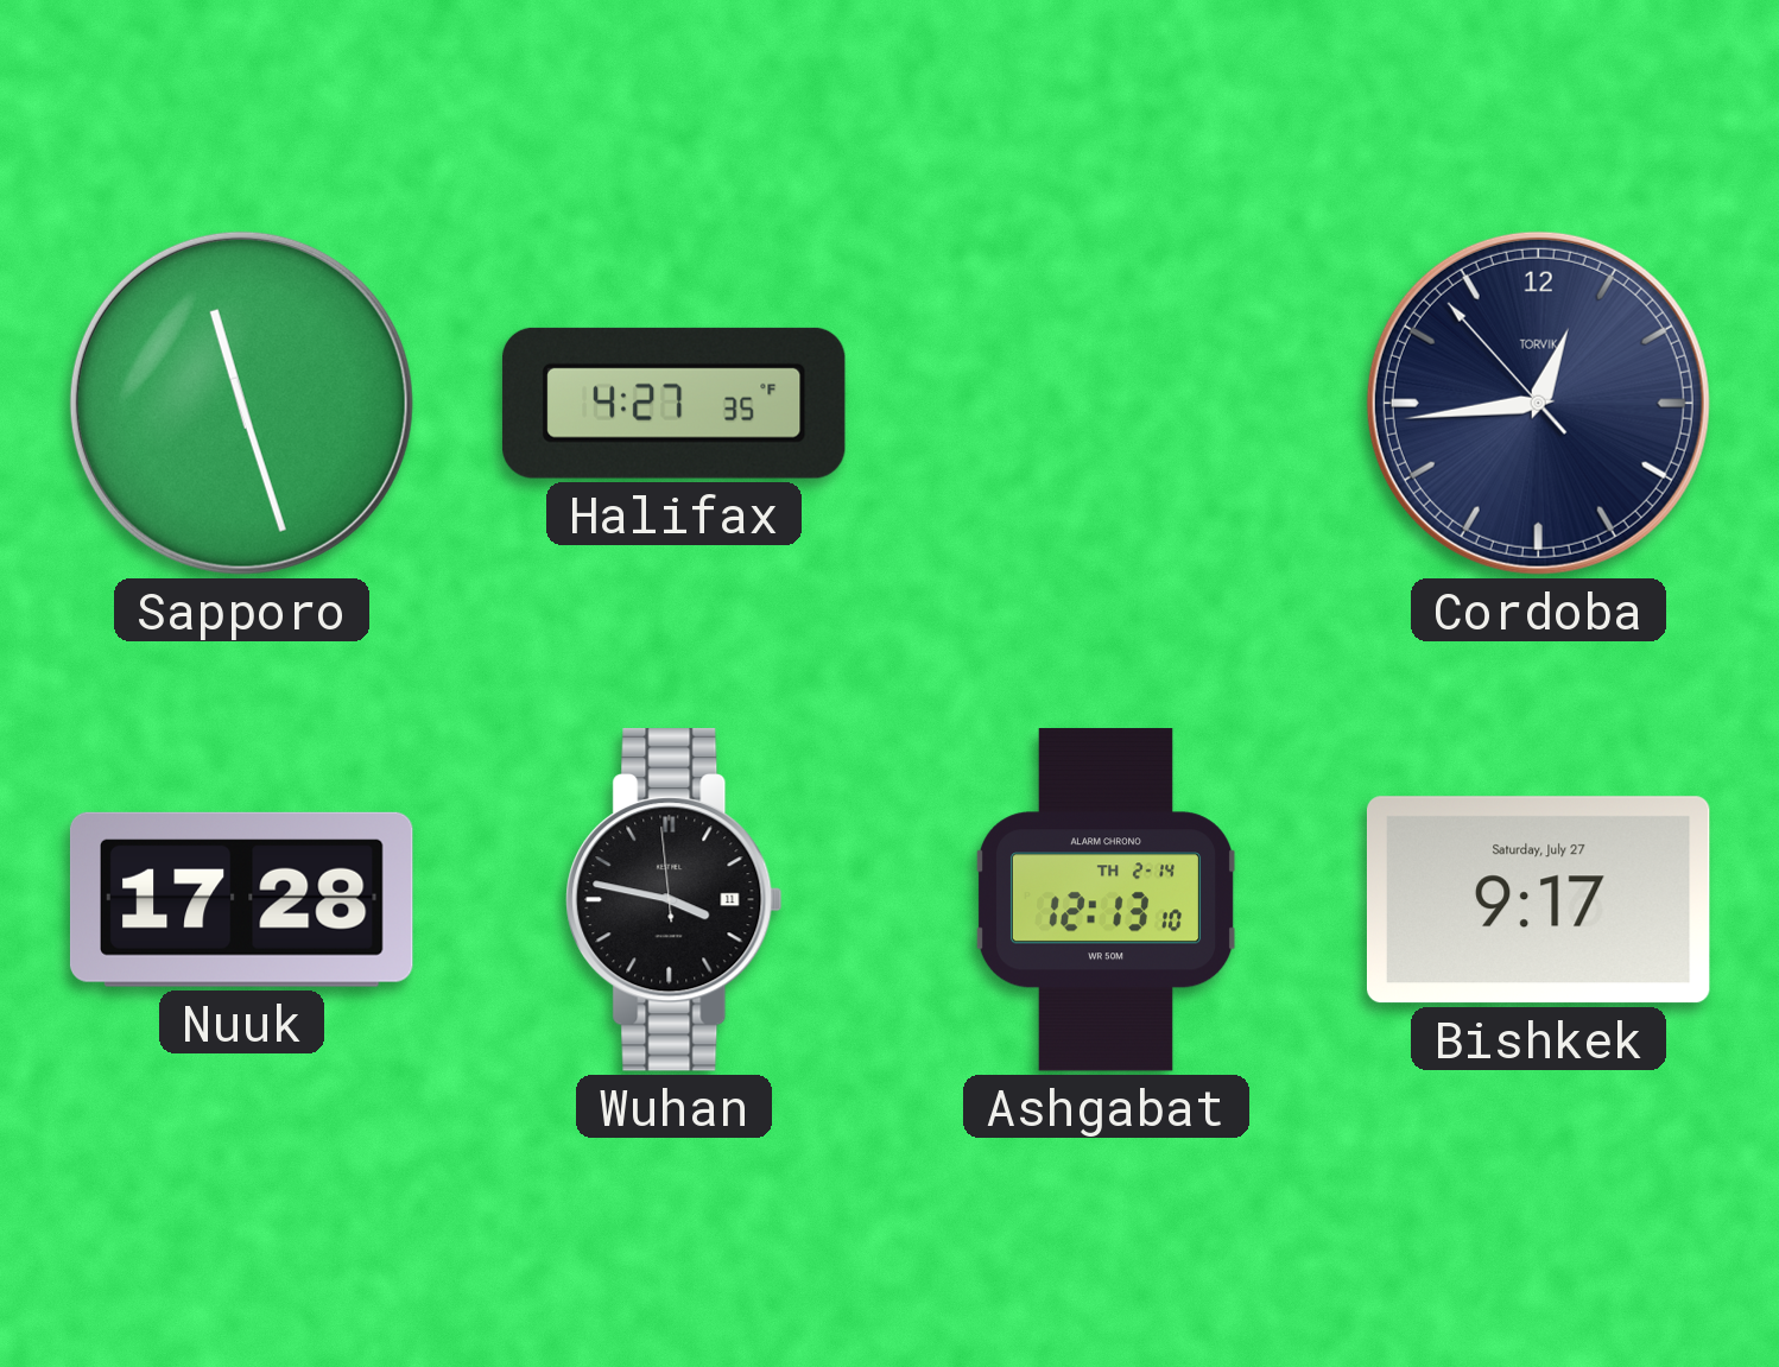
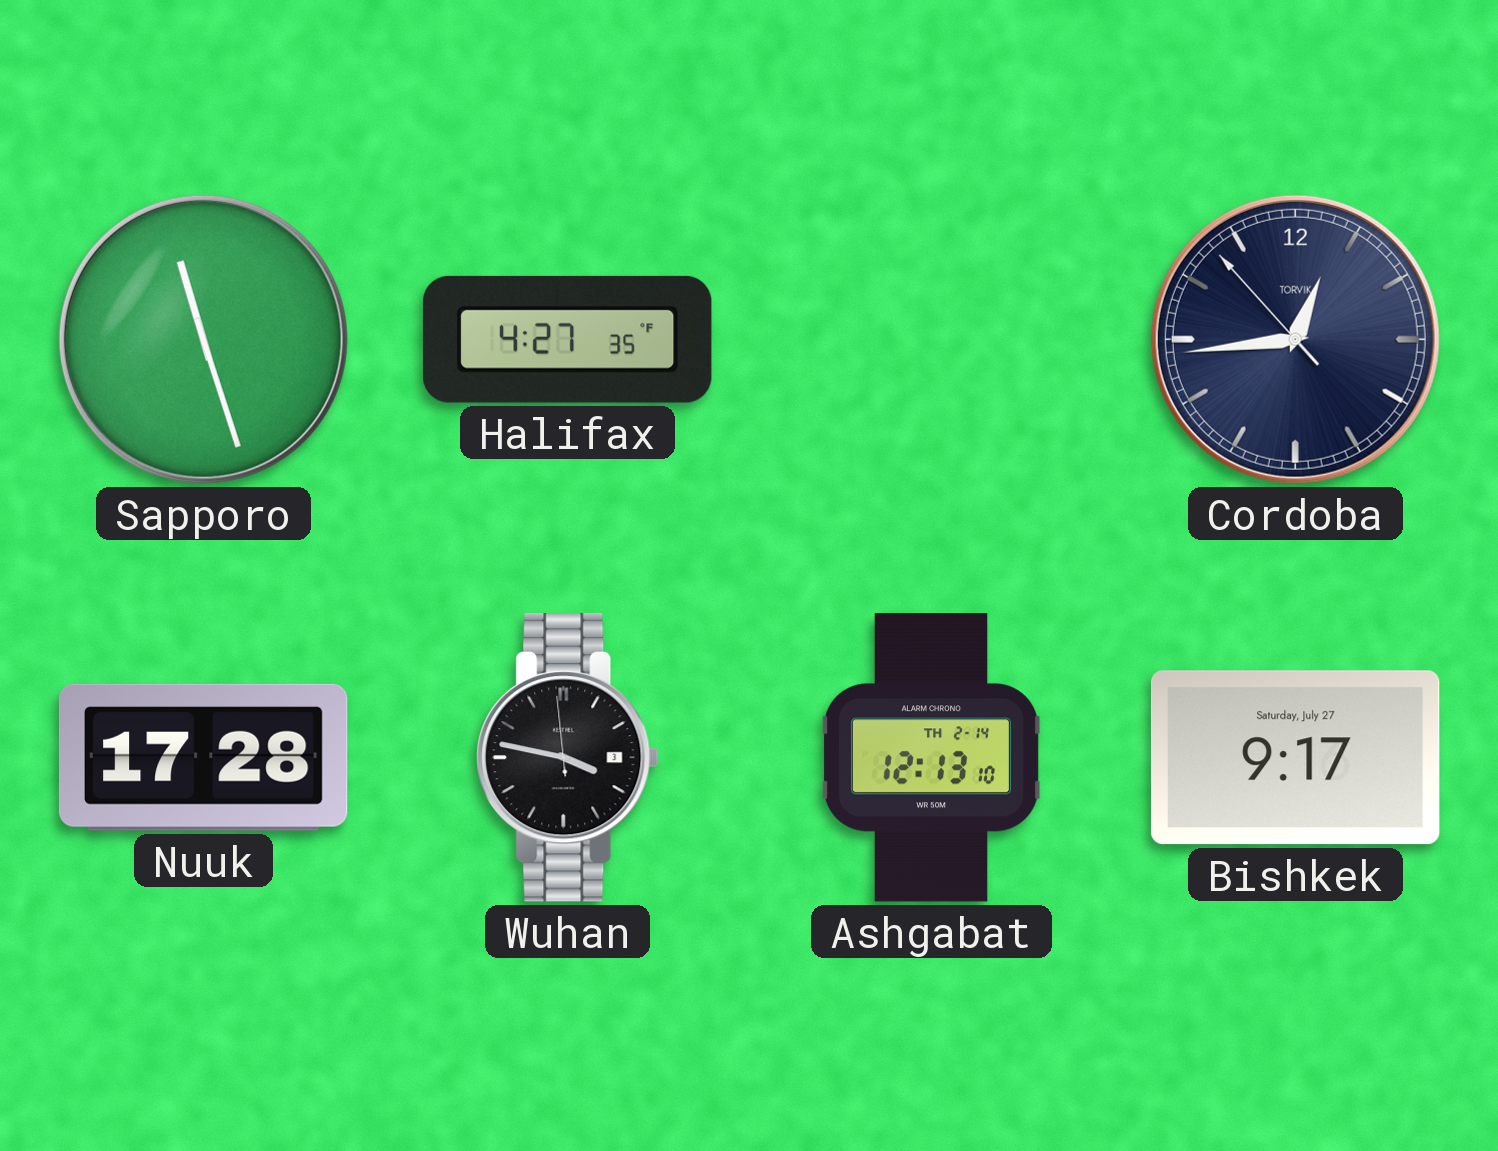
Wuhan date: 11 -> 3
